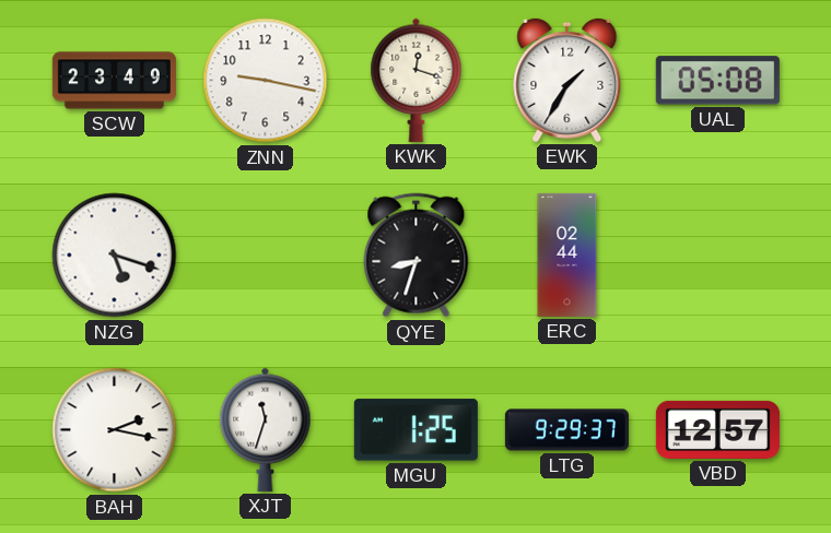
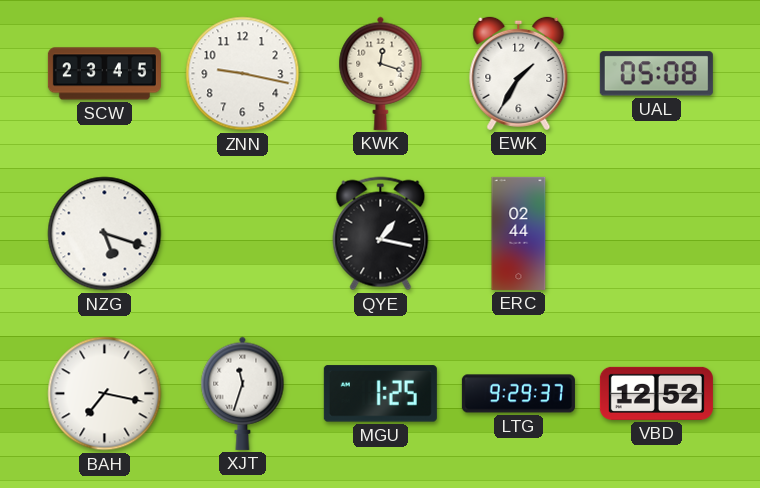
SCW: 23:49 -> 23:45
QYE: 8:33 -> 1:17
BAH: 2:17 -> 7:17
VBD: 12:57 -> 12:52
